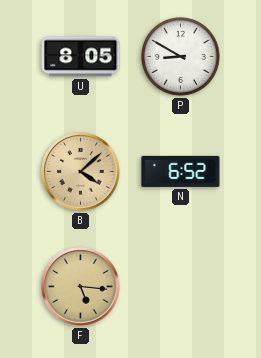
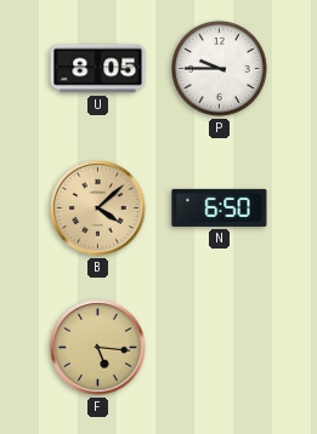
P: 8:50 -> 9:45
N: 6:52 -> 6:50
